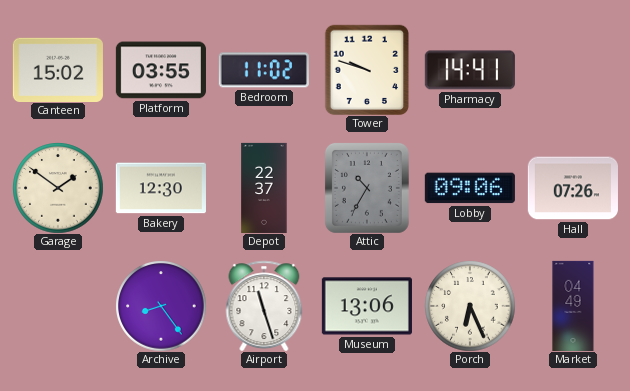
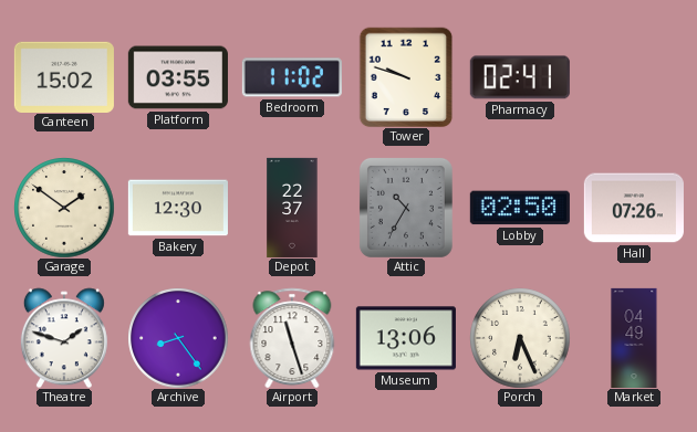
Pharmacy: 14:41 -> 02:41
Lobby: 09:06 -> 02:50
Theatre: none -> 1:48
